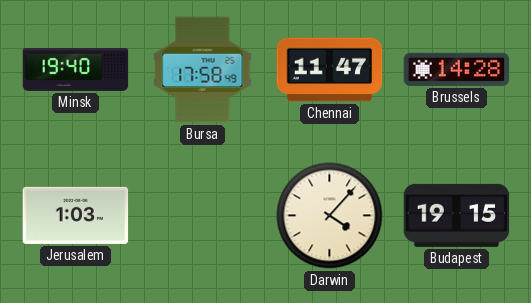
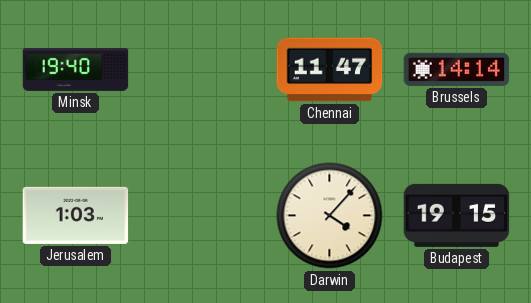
Bursa: 17:58 -> none
Brussels: 14:28 -> 14:14
